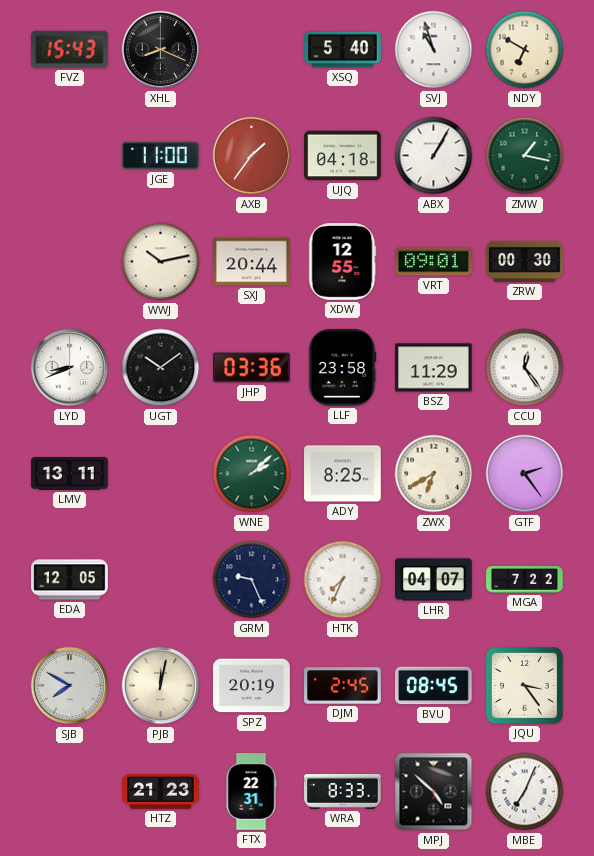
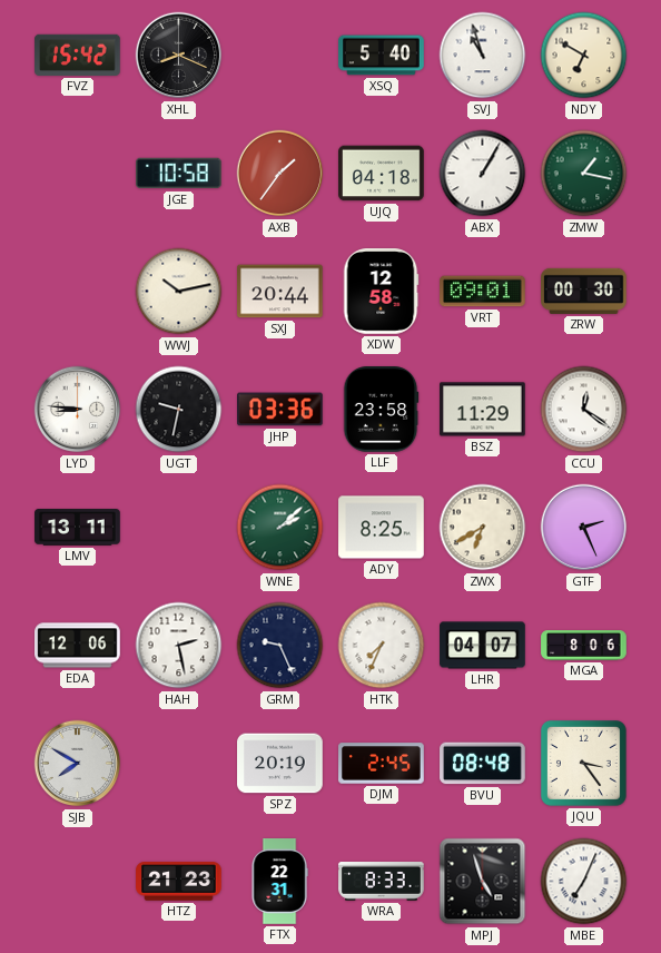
FVZ: 15:43 -> 15:42
JGE: 11:00 -> 10:58
XDW: 12:55 -> 12:58
LYD: 8:41 -> 8:46
UGT: 10:09 -> 9:32
CCU: 12:24 -> 12:21
GTF: 2:24 -> 2:26
EDA: 12:05 -> 12:06
HAH: none -> 2:28
MGA: 7:22 -> 8:06
PJB: 12:02 -> none
BVU: 08:45 -> 08:48
MPJ: 4:52 -> 4:57
